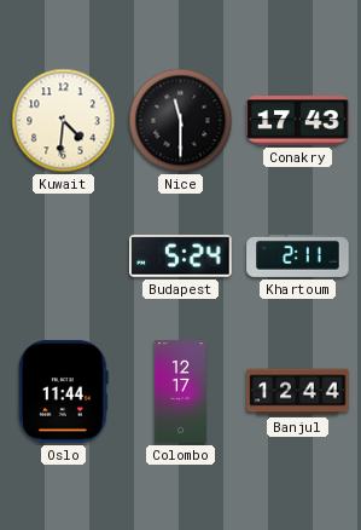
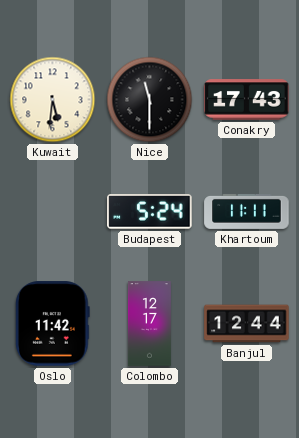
Kuwait: 4:31 -> 5:31
Khartoum: 2:11 -> 11:11
Oslo: 11:44 -> 11:42
